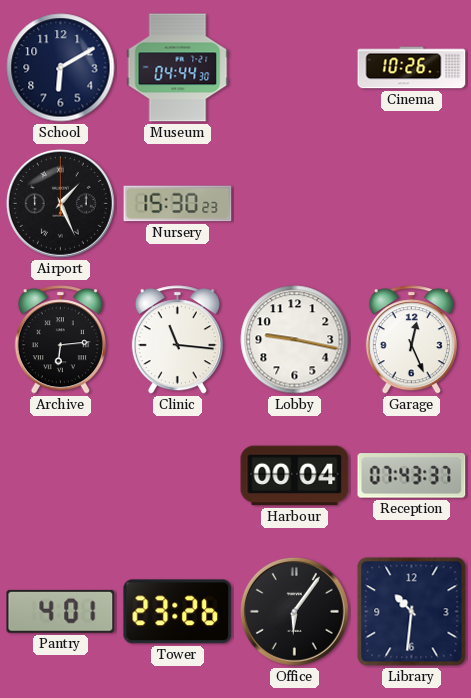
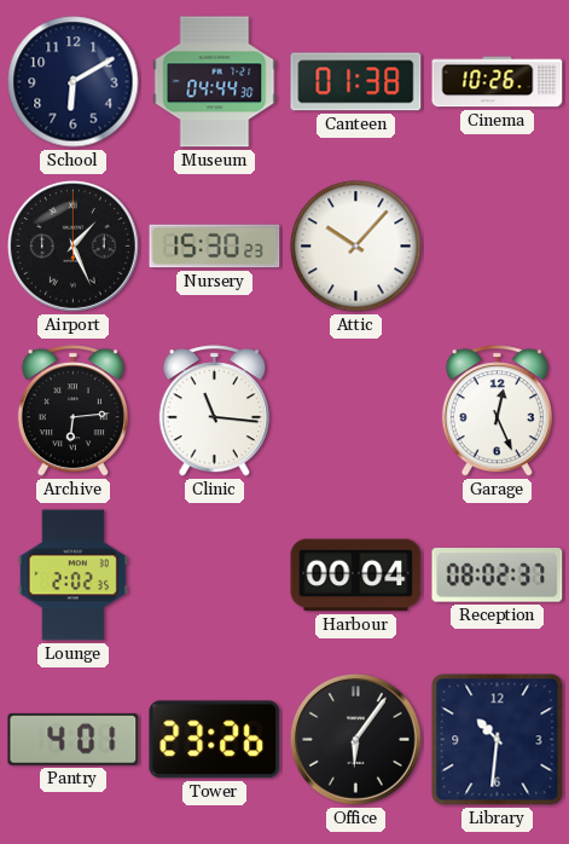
Canteen: none -> 01:38
Attic: none -> 10:07
Lobby: 9:17 -> none
Lounge: none -> 2:02
Reception: 07:43 -> 08:02
